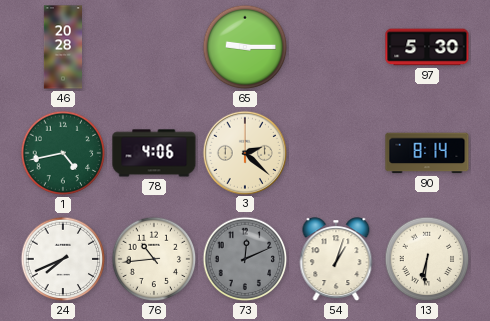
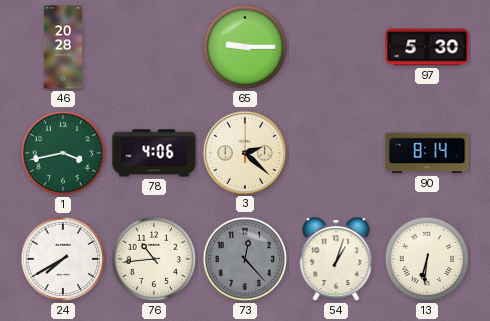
1: 4:43 -> 3:43
24: 7:41 -> 7:40
73: 12:11 -> 12:23
